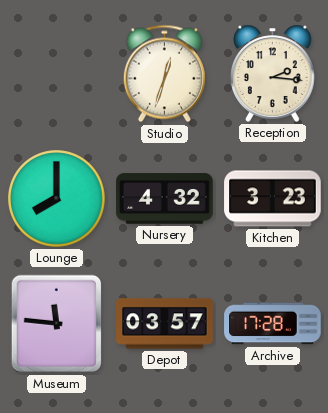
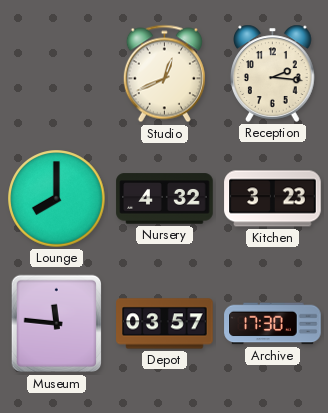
Studio: 12:33 -> 12:41
Archive: 17:28 -> 17:30
